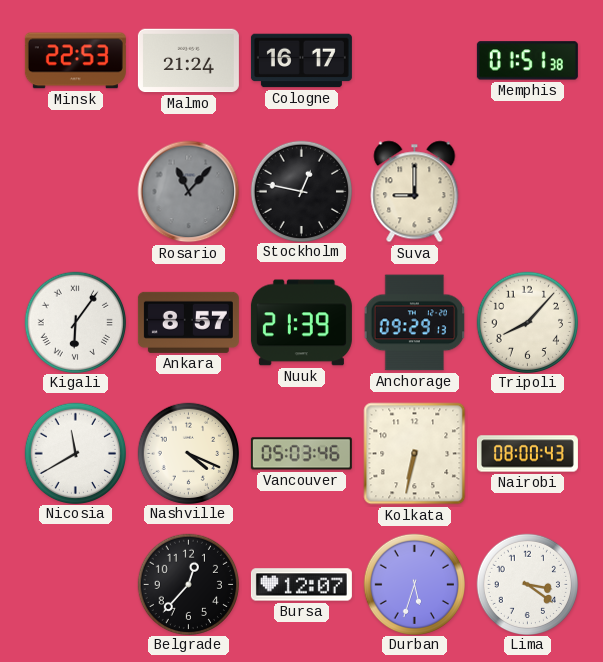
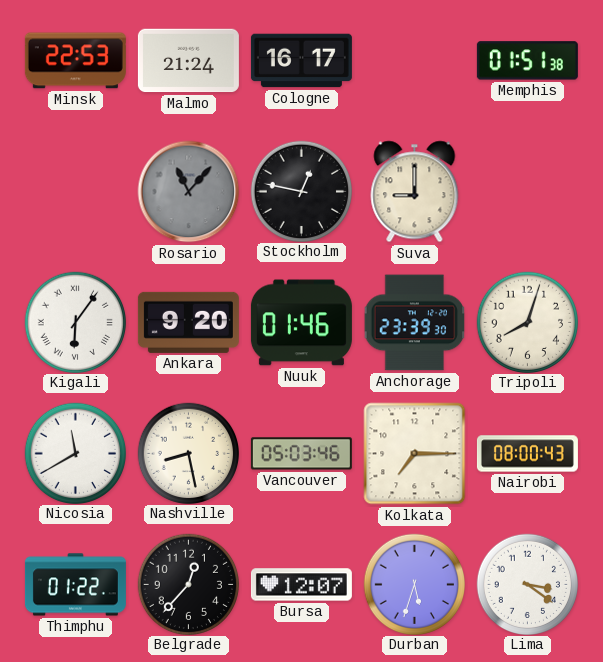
Ankara: 8:57 -> 9:20
Nuuk: 21:39 -> 01:46
Anchorage: 09:29 -> 23:39
Tripoli: 8:07 -> 8:03
Nashville: 4:19 -> 8:28
Kolkata: 6:32 -> 7:15
Thimphu: none -> 01:22
